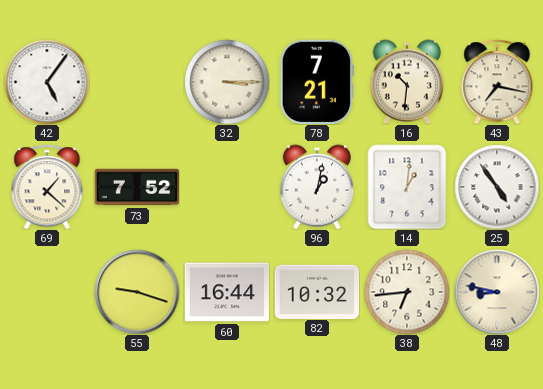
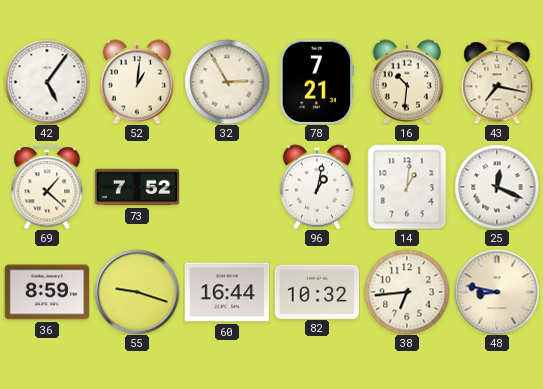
52: none -> 1:01
32: 3:15 -> 2:55
25: 4:54 -> 12:19
36: none -> 8:59
